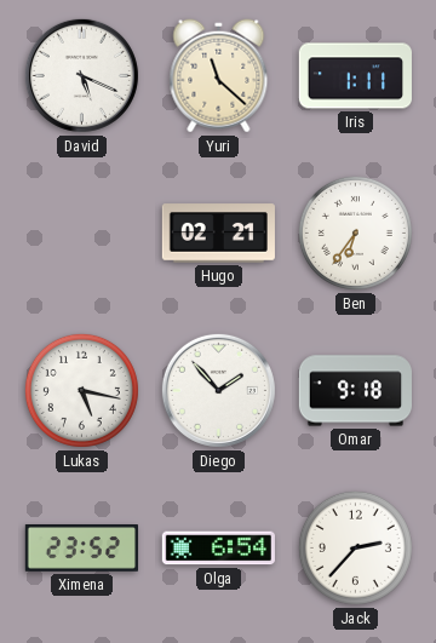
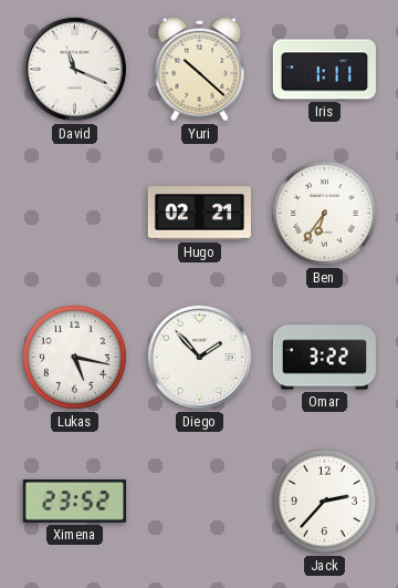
David: 5:19 -> 11:19
Yuri: 11:22 -> 10:22
Omar: 9:18 -> 3:22
Olga: 6:54 -> none
